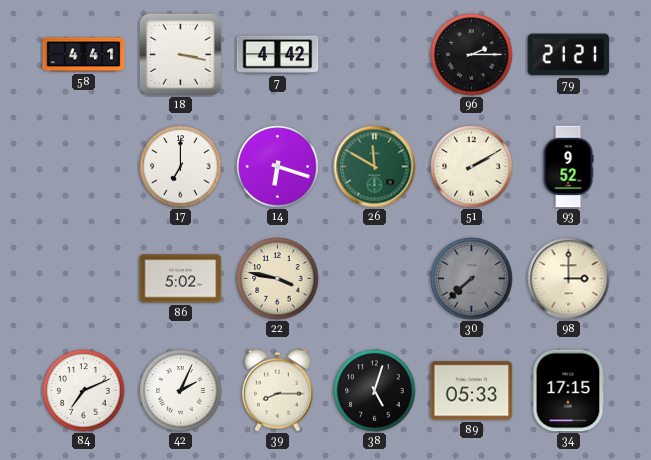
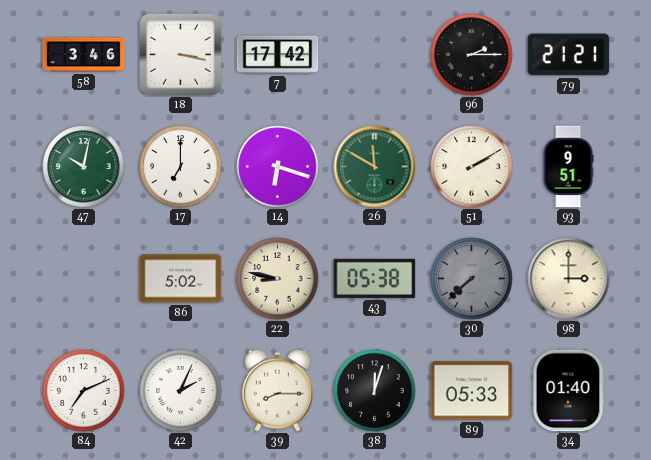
58: 4:41 -> 3:46
7: 4:42 -> 17:42
47: none -> 10:02
93: 9:52 -> 9:51
22: 3:47 -> 8:47
43: none -> 05:38
38: 5:03 -> 12:03
34: 17:15 -> 01:40
